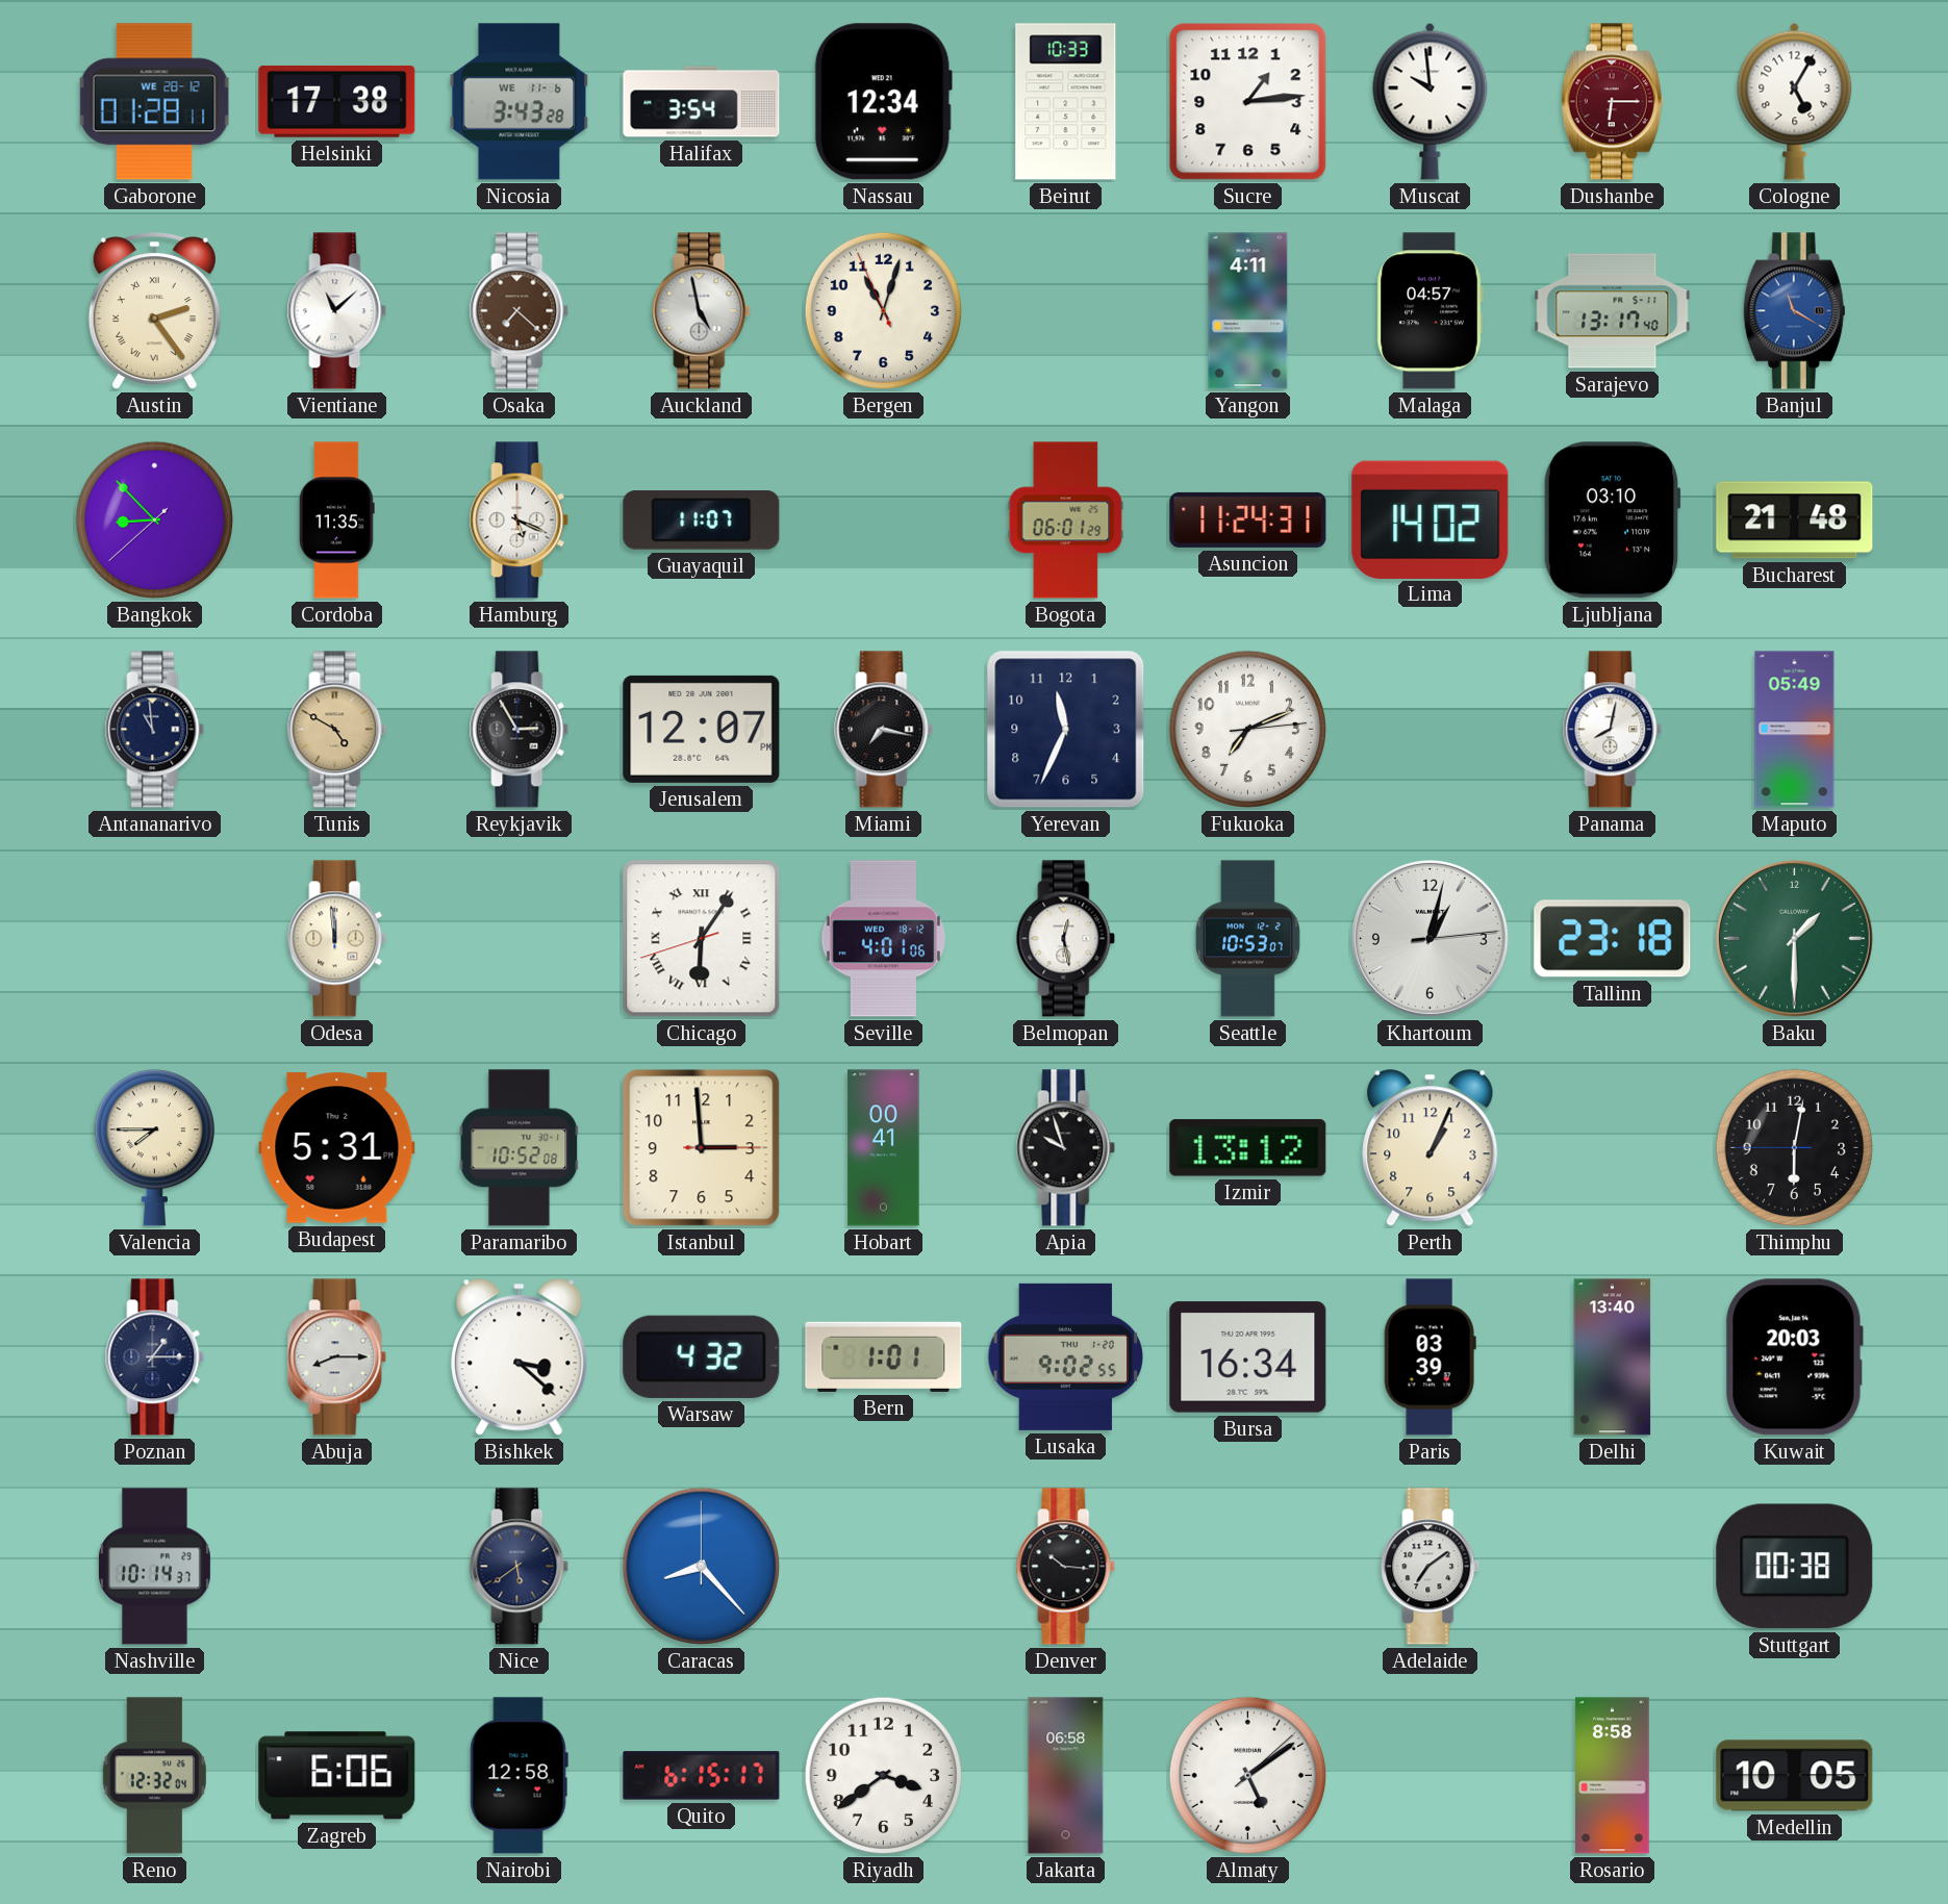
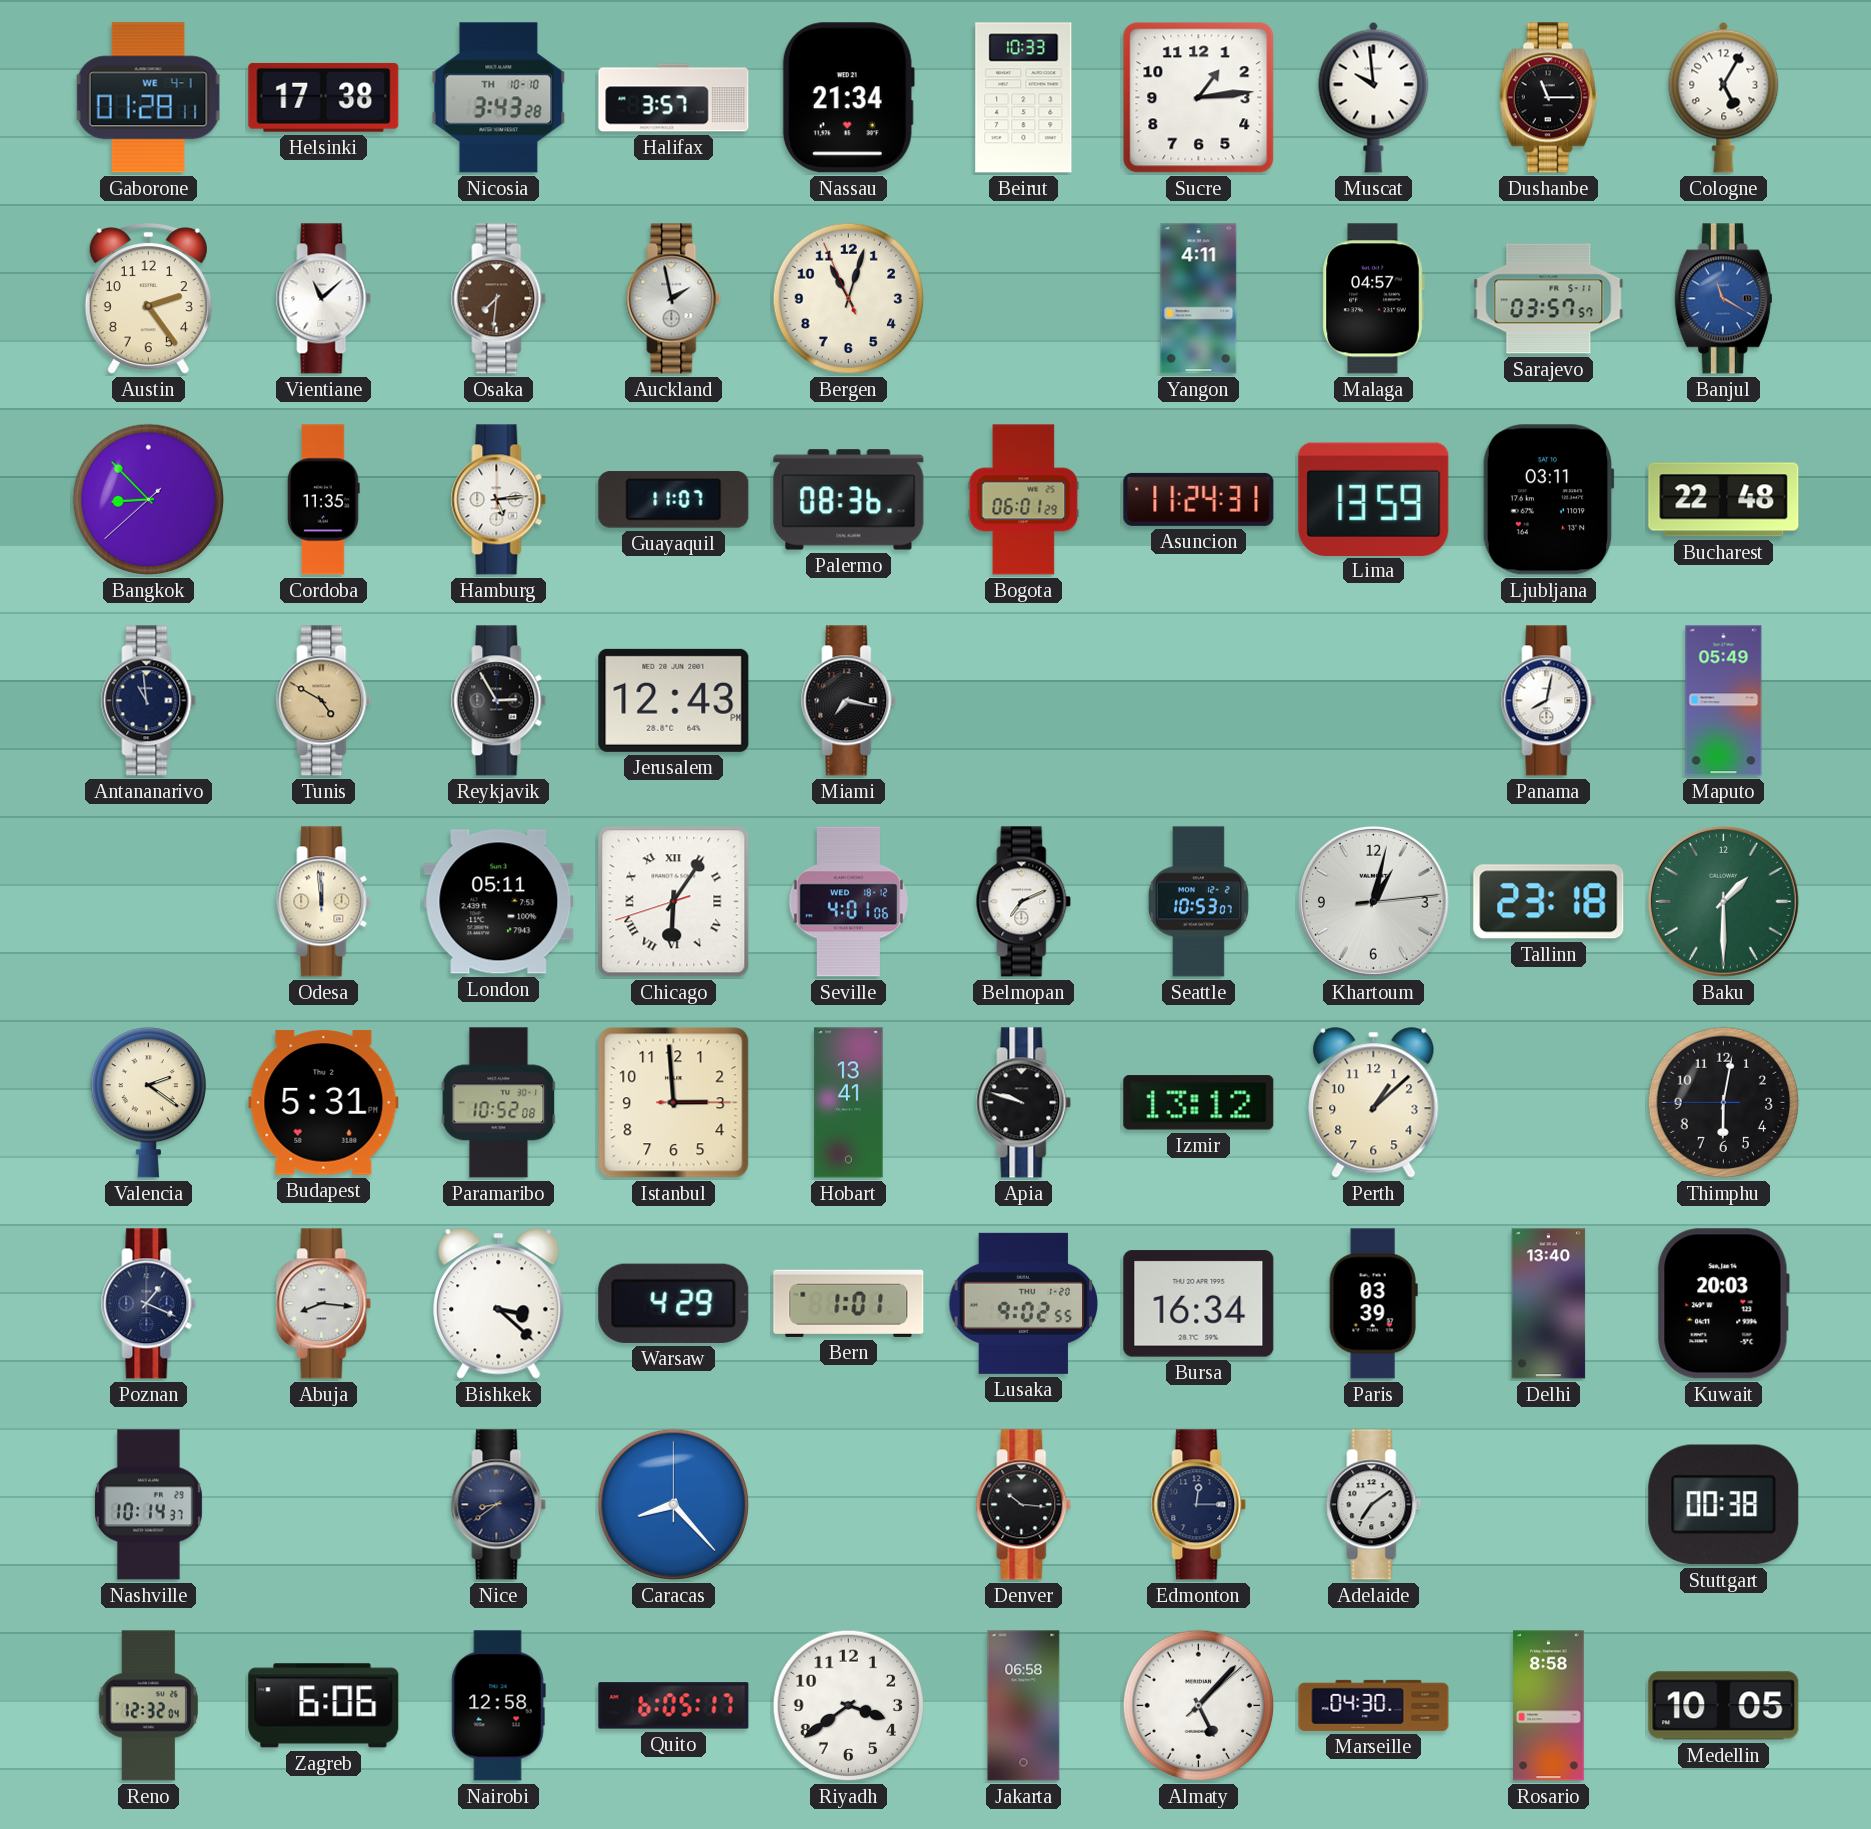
Gaborone date: WE 28-12 -> WE 4-1
Nicosia date: WE 11-6 -> TH 10-10
Halifax: 3:54 -> 3:57
Nassau: 12:34 -> 21:34
Dushanbe: 6:15 -> 11:15
Dushanbe dial: burgundy -> black
Austin numerals: Roman -> Arabic
Osaka: 7:22 -> 7:31
Auckland: 4:58 -> 1:58
Sarajevo: 13:17 -> 03:57
Hamburg: 5:19 -> 5:14
Palermo: none -> 08:36
Lima: 14:02 -> 13:59
Ljubljana: 03:10 -> 03:11
Bucharest: 21:48 -> 22:48
Jerusalem: 12:07 -> 12:43
Yerevan: 11:34 -> none
Fukuoka: 7:11 -> none
London: none -> 05:11
Belmopan: 12:28 -> 7:11
Valencia: 7:45 -> 2:21
Hobart: 00:41 -> 13:41
Apia: 9:57 -> 9:48
Perth: 1:04 -> 1:08
Poznan: 1:15 -> 1:19
Abuja: 8:15 -> 8:16
Warsaw: 4:32 -> 4:29
Nice: 5:39 -> 8:39
Edmonton: none -> 12:15
Quito: 6:15 -> 6:05
Almaty: 5:09 -> 5:07
Marseille: none -> 04:30
